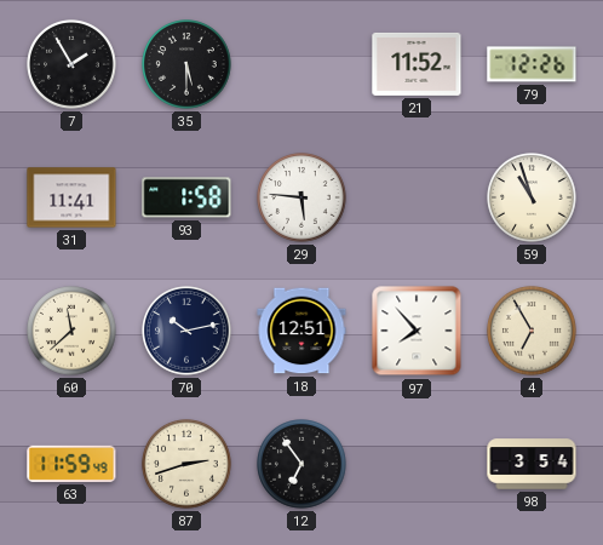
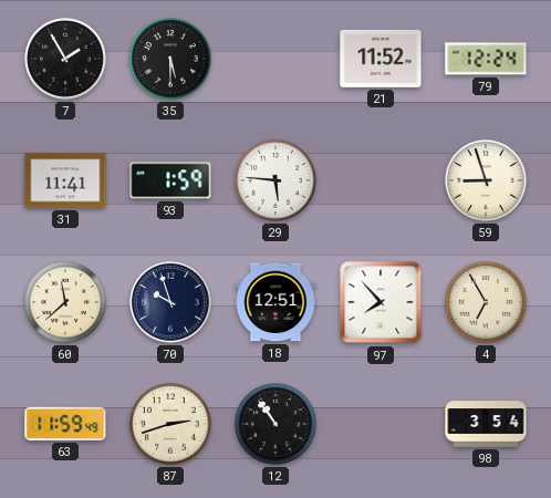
79: 12:26 -> 12:24
93: 1:58 -> 1:59
59: 10:57 -> 8:57
70: 10:13 -> 9:57
12: 6:54 -> 10:54
